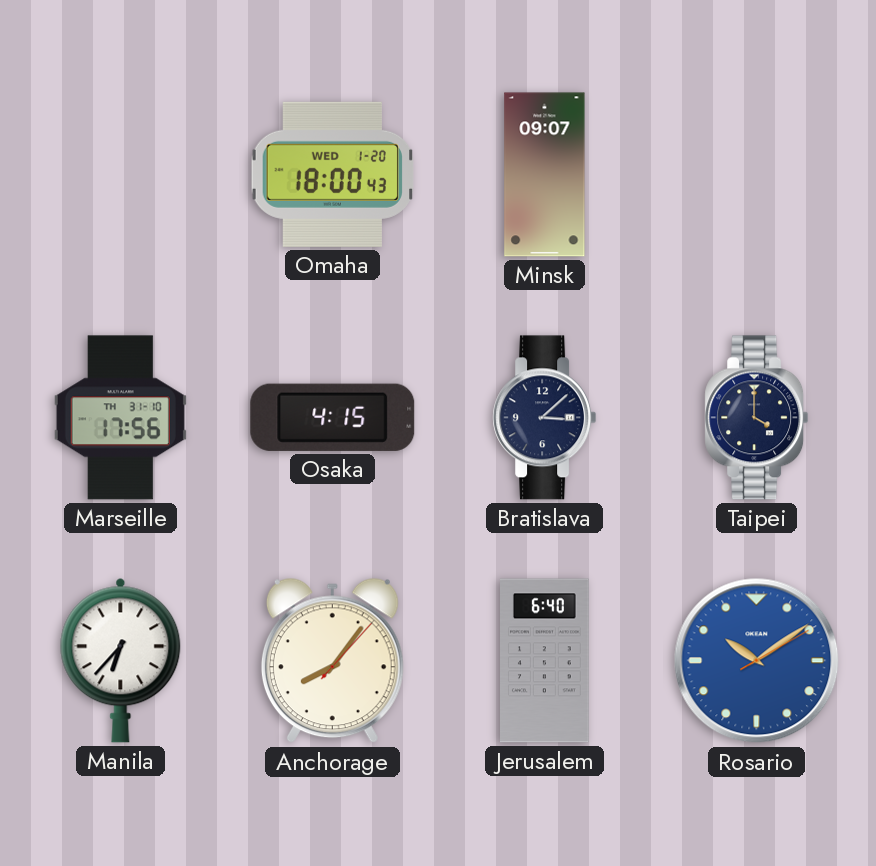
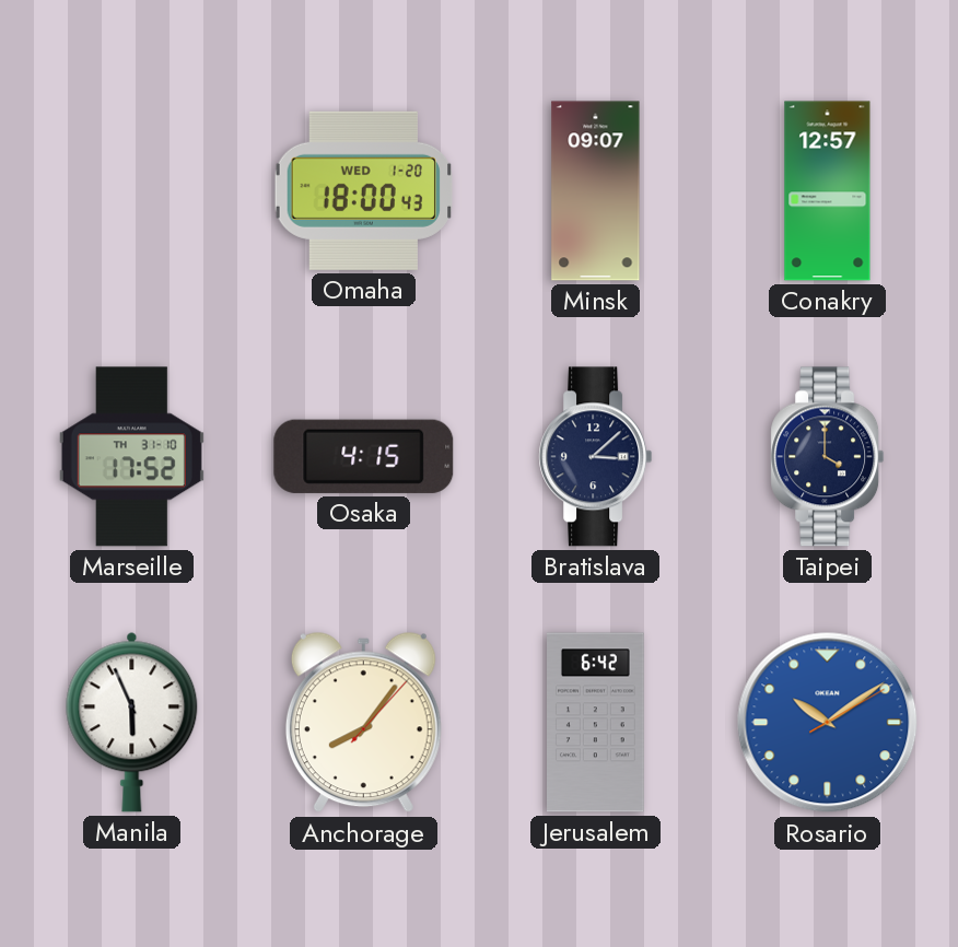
Conakry: none -> 12:57
Marseille: 17:56 -> 17:52
Manila: 6:37 -> 5:56
Jerusalem: 6:40 -> 6:42
